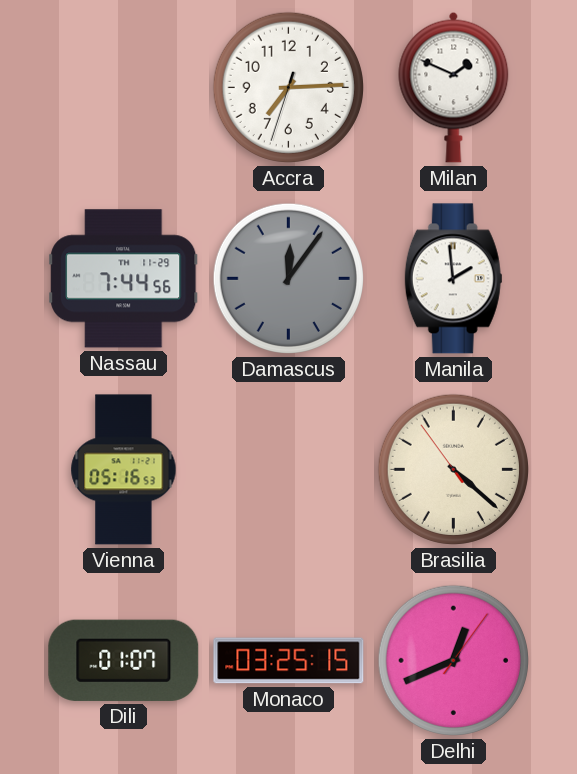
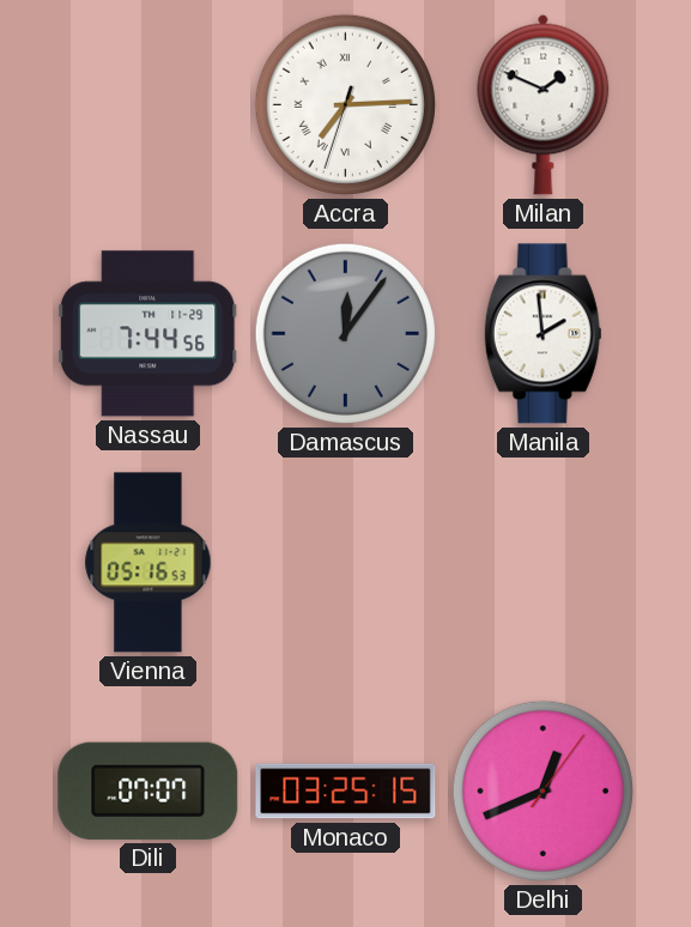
Accra numerals: Arabic -> Roman
Brasilia: 4:21 -> none
Dili: 01:07 -> 07:07
